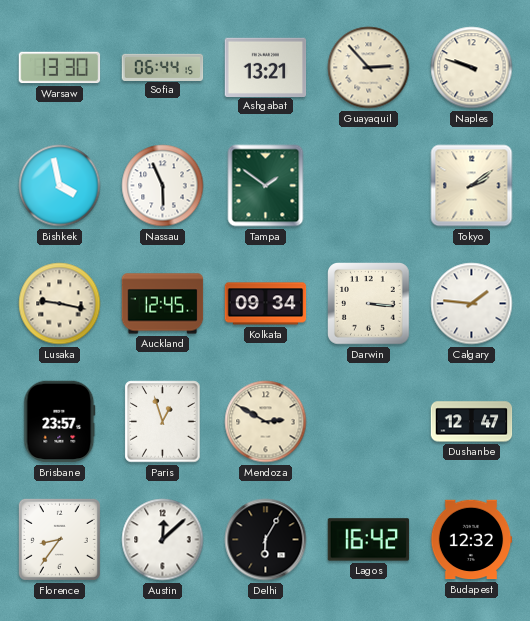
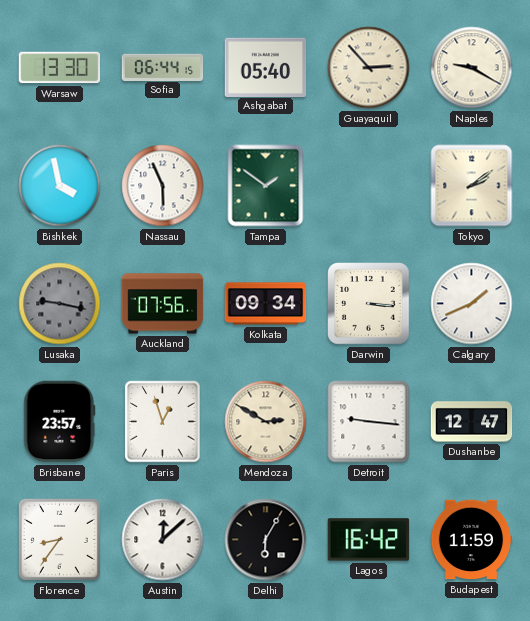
Ashgabat: 13:21 -> 05:40
Naples: 9:48 -> 9:20
Lusaka dial: cream -> grey
Auckland: 12:45 -> 07:56
Calgary: 1:46 -> 1:41
Detroit: none -> 9:16
Budapest: 12:32 -> 11:59
